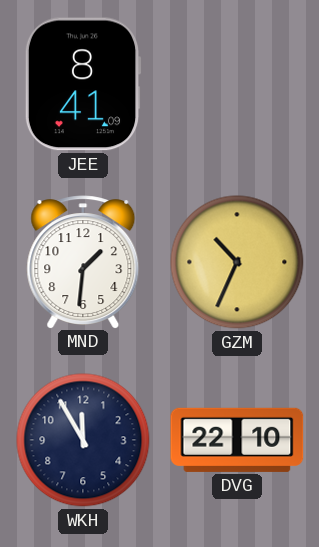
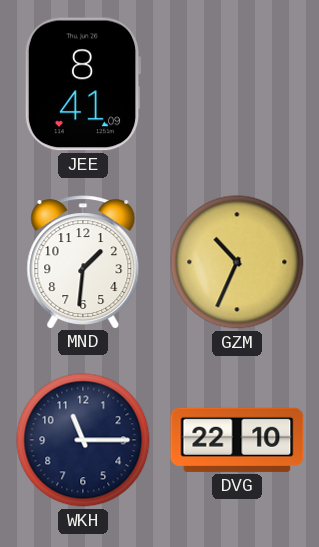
WKH: 11:55 -> 11:15
